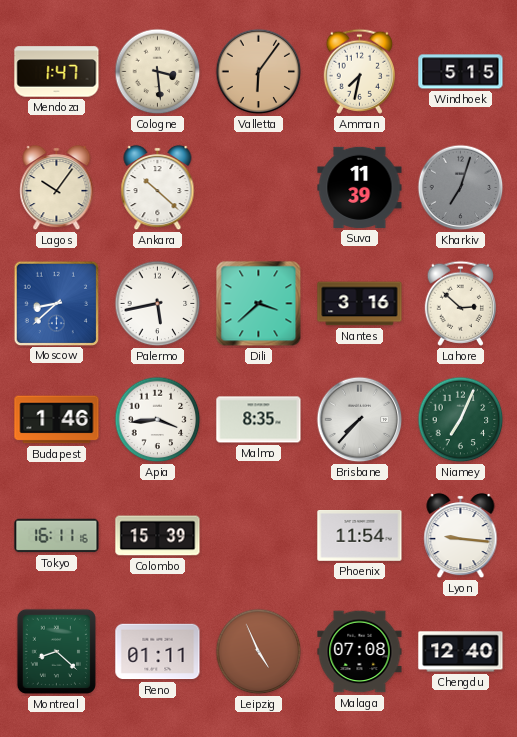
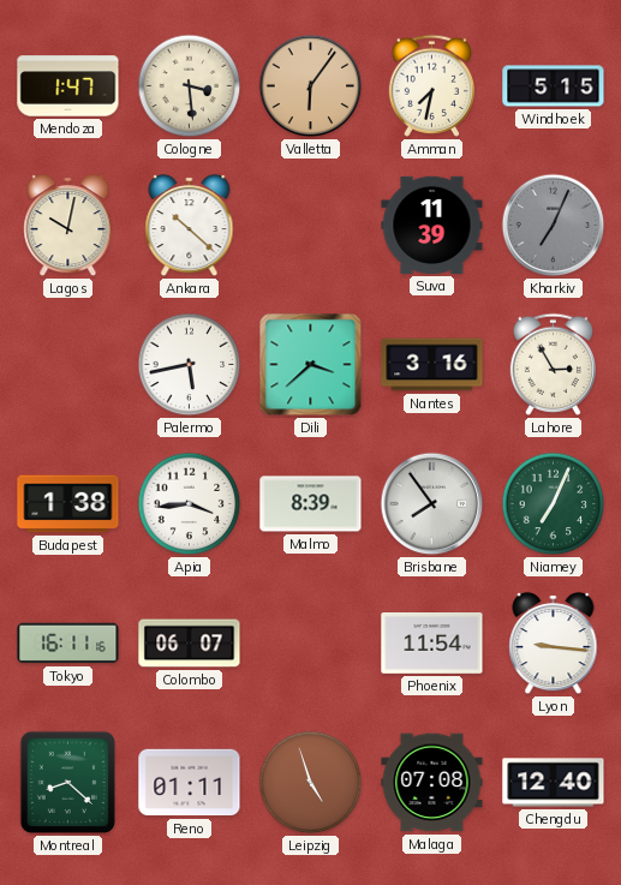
Lagos: 10:06 -> 10:02
Kharkiv: 7:03 -> 7:04
Moscow: 8:38 -> none
Lahore: 2:52 -> 2:55
Budapest: 1:46 -> 1:38
Malmo: 8:35 -> 8:39
Brisbane: 7:37 -> 7:54
Colombo: 15:39 -> 06:07
Leipzig: 4:56 -> 4:57
